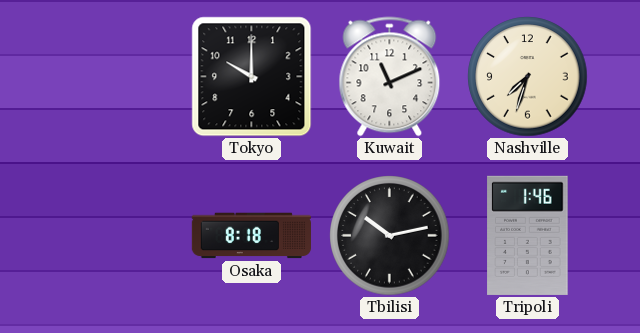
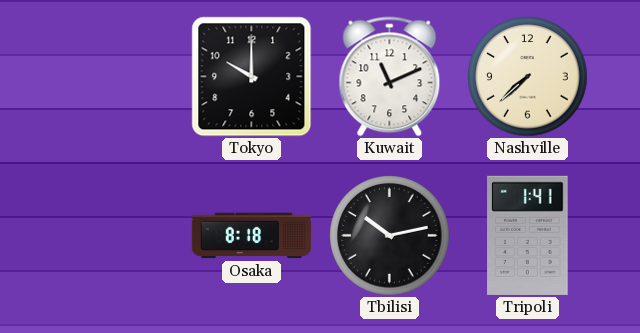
Nashville: 7:33 -> 7:38
Tripoli: 1:46 -> 1:41
